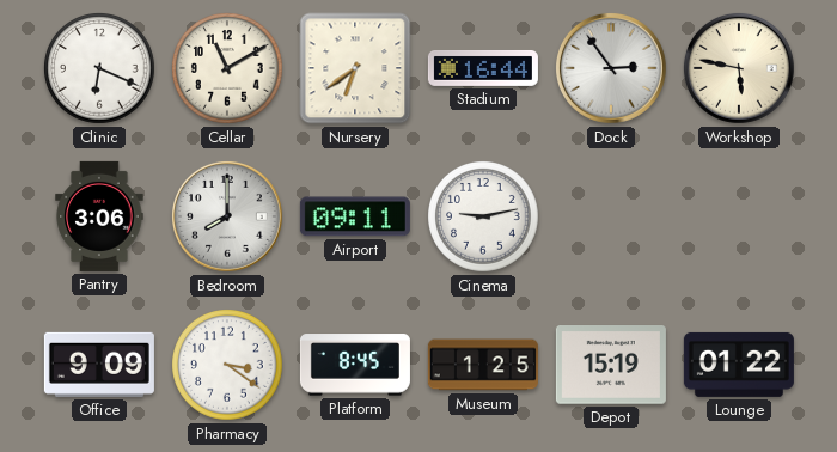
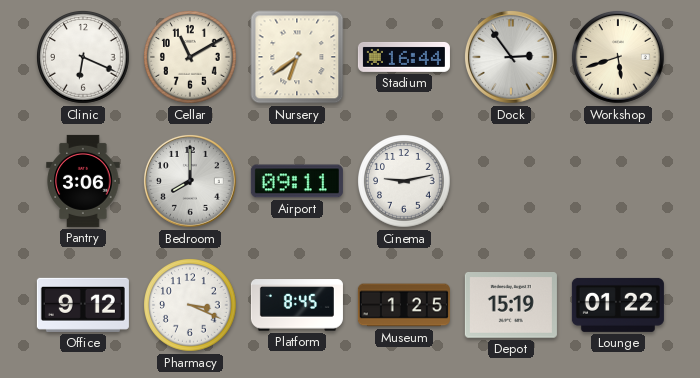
Workshop: 5:47 -> 5:42
Office: 9:09 -> 9:12
Pharmacy: 3:21 -> 3:19
